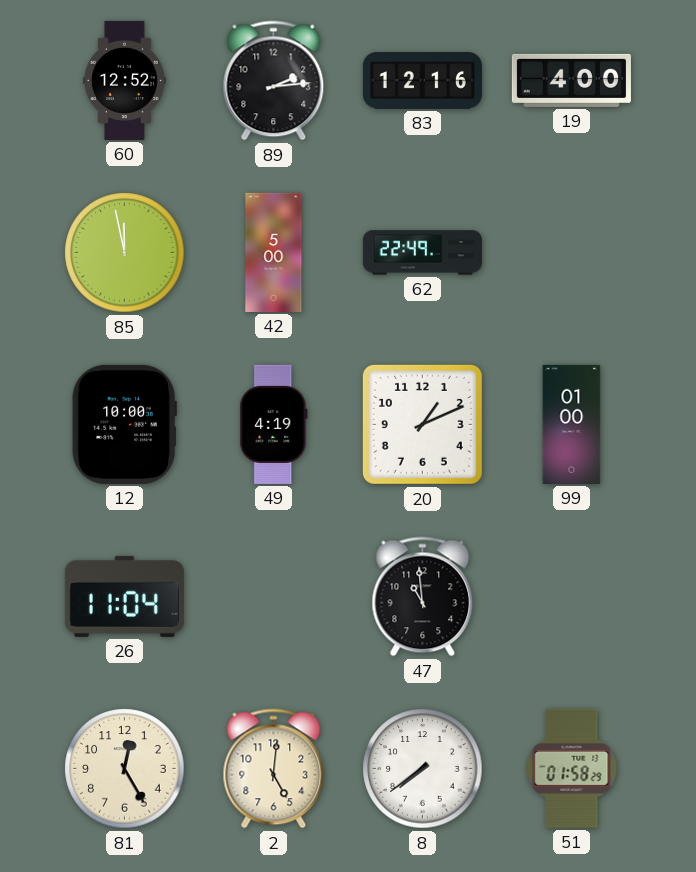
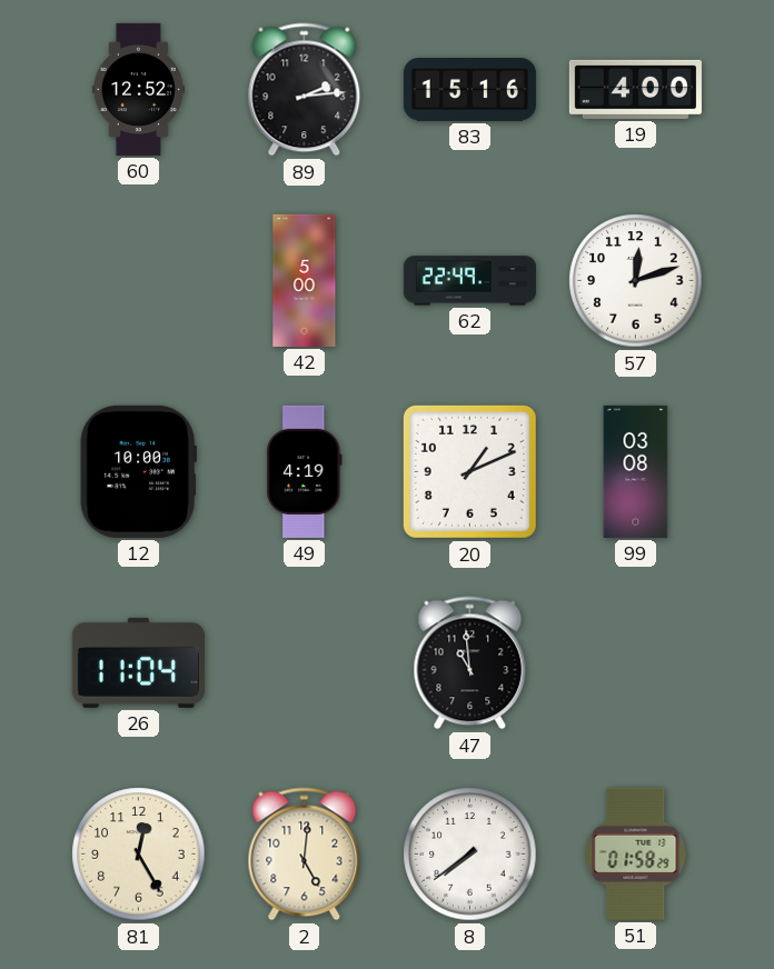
83: 12:16 -> 15:16
85: 11:58 -> none
57: none -> 12:12
99: 01:00 -> 03:08
